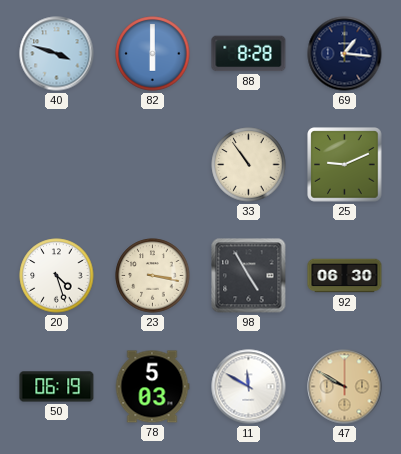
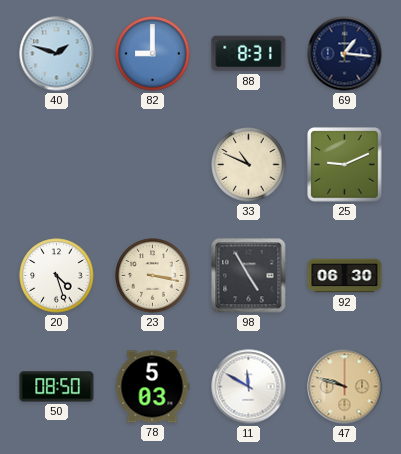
40: 3:48 -> 1:48
82: 6:00 -> 9:00
88: 8:28 -> 8:31
33: 10:54 -> 10:49
50: 06:19 -> 08:50
47: 9:50 -> 9:48
